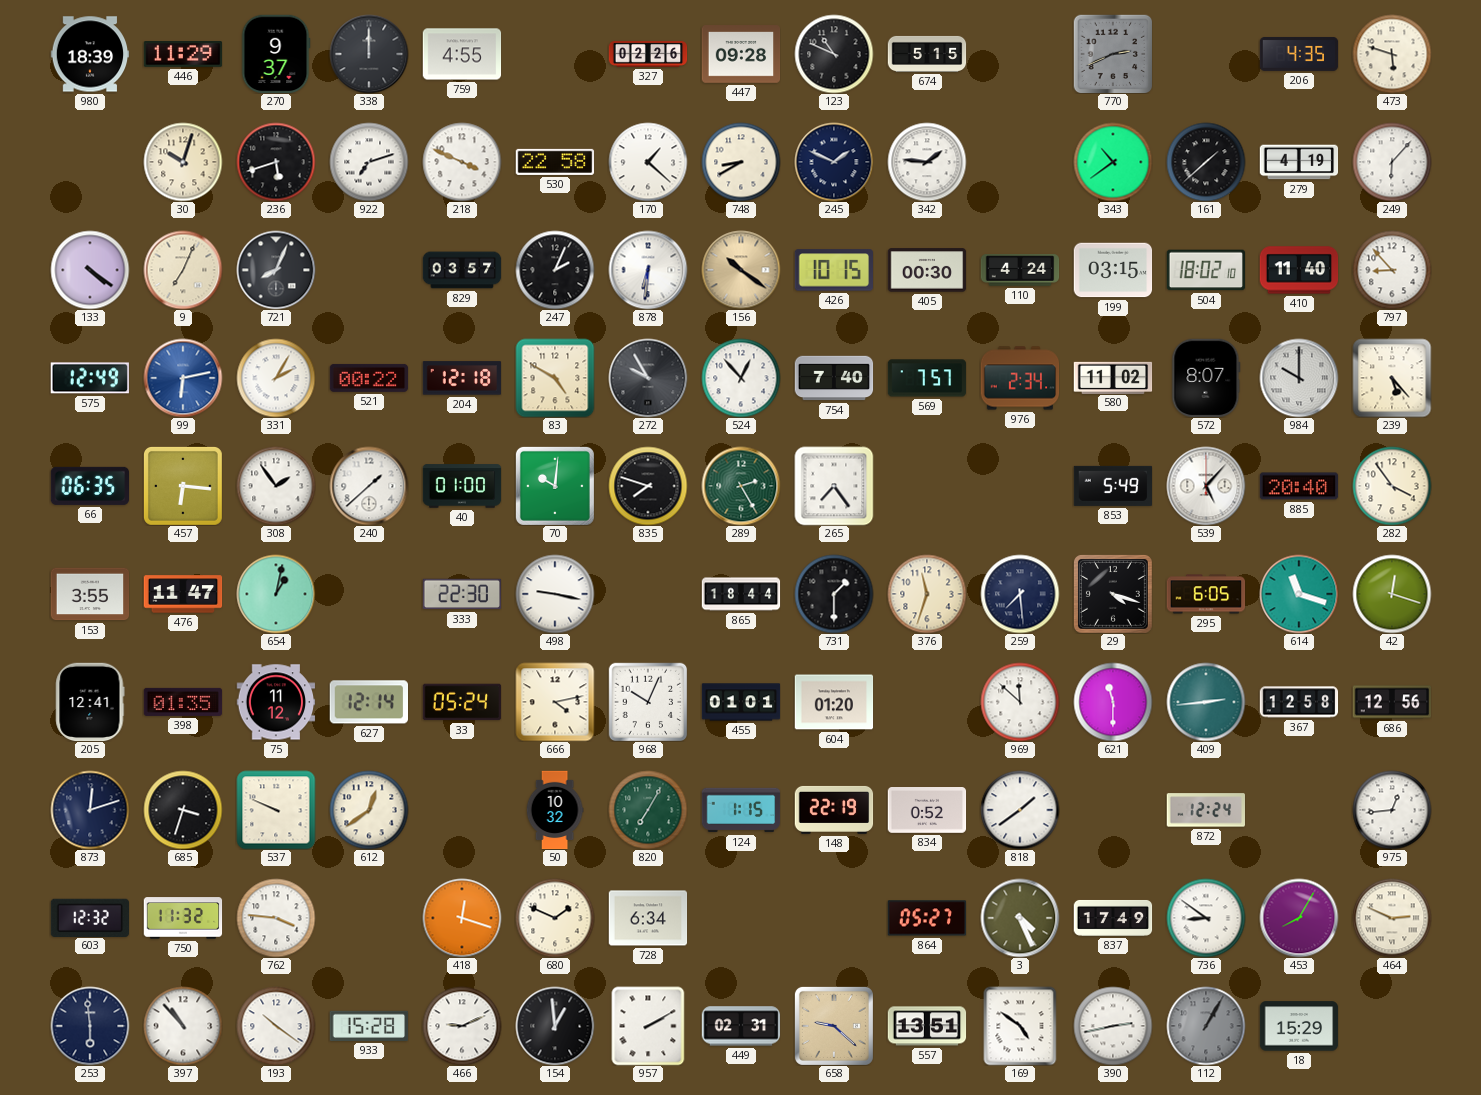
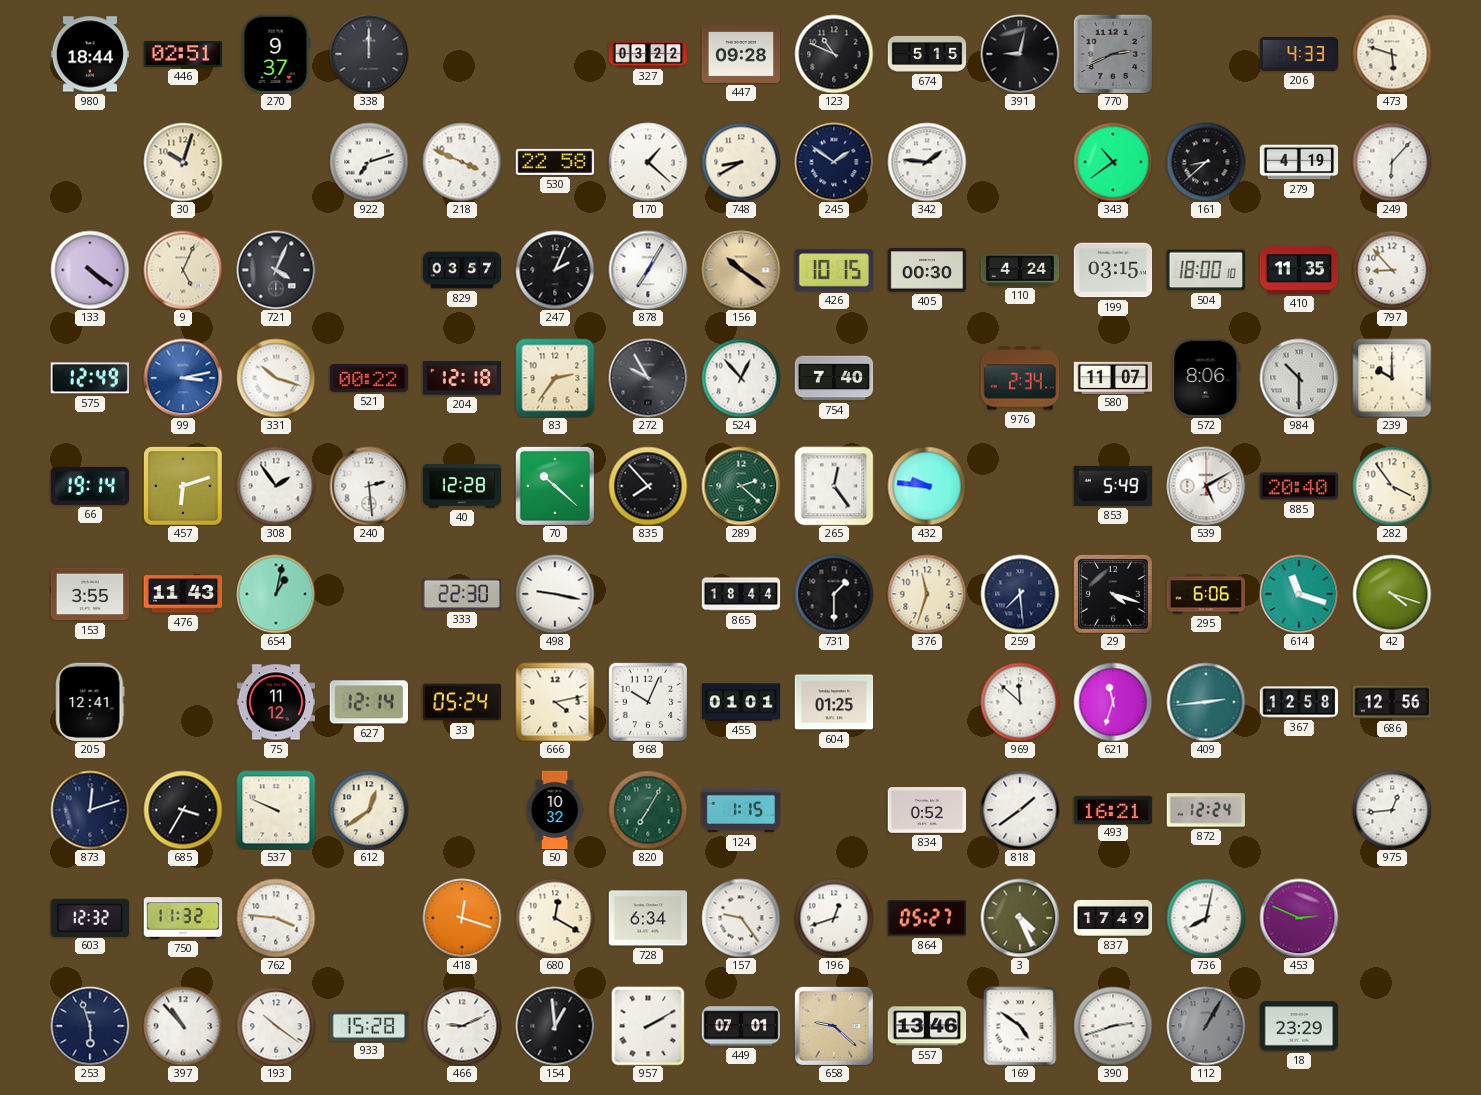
980: 18:39 -> 18:44
446: 11:29 -> 02:51
759: 4:55 -> none
327: 02:26 -> 03:22
391: none -> 9:02
206: 4:35 -> 4:33
236: 5:42 -> none
245: 1:49 -> 1:51
161: 1:38 -> 8:38
9: 7:04 -> 5:04
721: 8:04 -> 4:04
878: 6:31 -> 7:05
504: 18:02 -> 18:00
410: 11:40 -> 11:35
99: 6:13 -> 3:13
331: 2:05 -> 10:18
83: 4:50 -> 2:36
569: 7:57 -> none
580: 11:02 -> 11:07
572: 8:07 -> 8:06
984: 10:00 -> 10:30
239: 5:23 -> 10:00
66: 06:35 -> 19:14
457: 6:16 -> 6:12
240: 1:38 -> 2:29
40: 01:00 -> 12:28
70: 10:01 -> 10:22
835: 7:48 -> 7:53
289: 2:25 -> 2:22
265: 7:24 -> 12:24
432: none -> 9:46
539: 5:07 -> 5:10
476: 11:47 -> 11:43
295: 6:05 -> 6:06
42: 12:18 -> 4:18
398: 01:35 -> none
604: 01:20 -> 01:25
621: 11:30 -> 11:33
685: 3:33 -> 3:35
148: 22:19 -> none
493: none -> 16:21
680: 1:49 -> 12:20
157: none -> 9:24
196: none -> 12:42
736: 8:51 -> 8:02
453: 8:05 -> 2:49
464: 2:49 -> none
253: 5:59 -> 5:57
449: 02:31 -> 07:01
557: 13:51 -> 13:46
390: 2:43 -> 2:42
18: 15:29 -> 23:29
